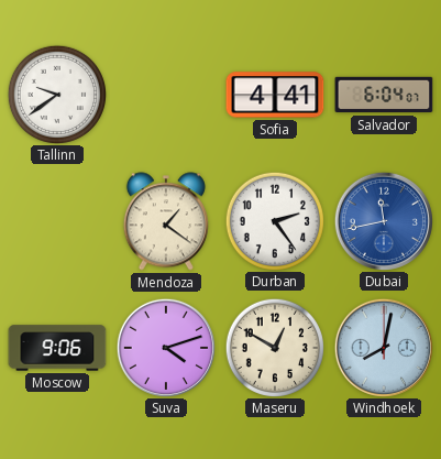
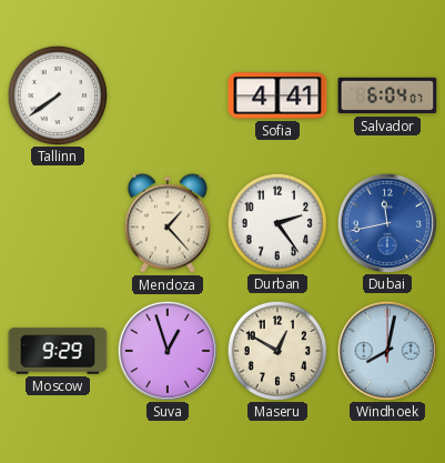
Tallinn: 9:39 -> 7:39
Mendoza: 1:21 -> 1:23
Moscow: 9:06 -> 9:29
Suva: 4:12 -> 12:57
